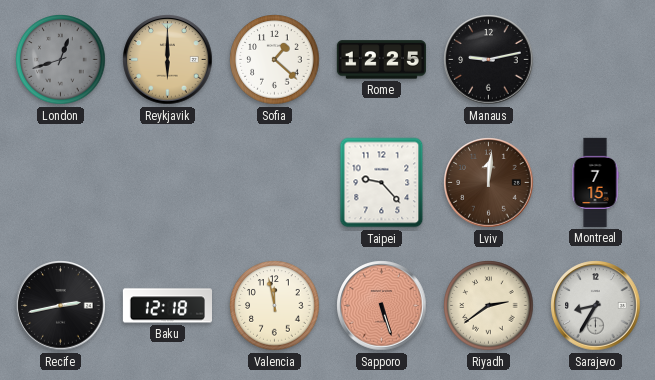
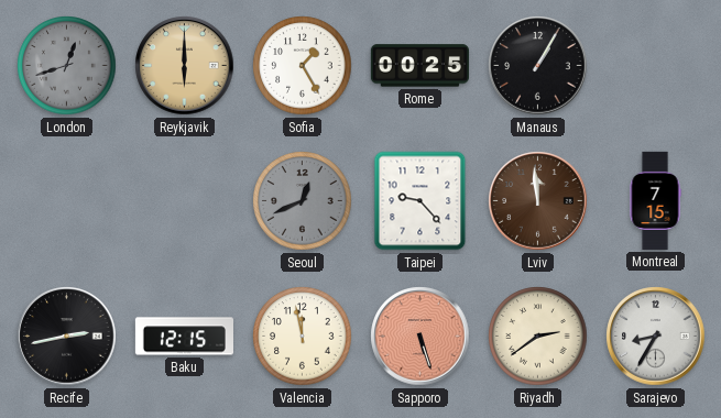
Sofia: 1:22 -> 1:25
Rome: 12:25 -> 00:25
Manaus: 9:13 -> 1:05
Seoul: none -> 12:41
Lviv: 12:01 -> 11:59
Baku: 12:18 -> 12:15
